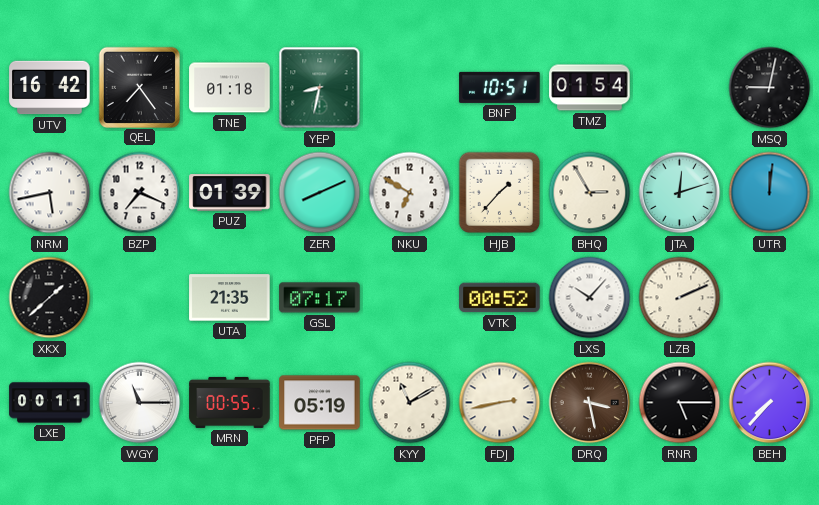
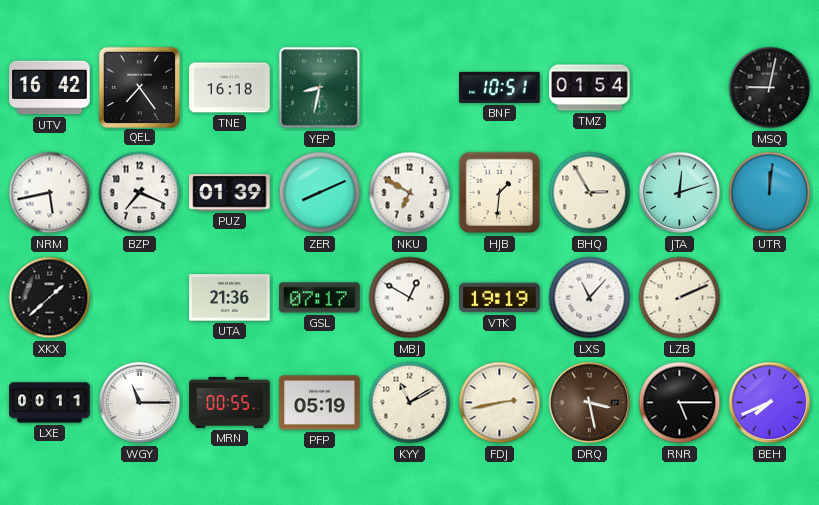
TNE: 01:18 -> 16:18
HJB: 1:37 -> 1:31
UTA: 21:35 -> 21:36
MBJ: none -> 12:50
VTK: 00:52 -> 19:19
LXS: 10:07 -> 11:07
BEH: 7:37 -> 7:41
